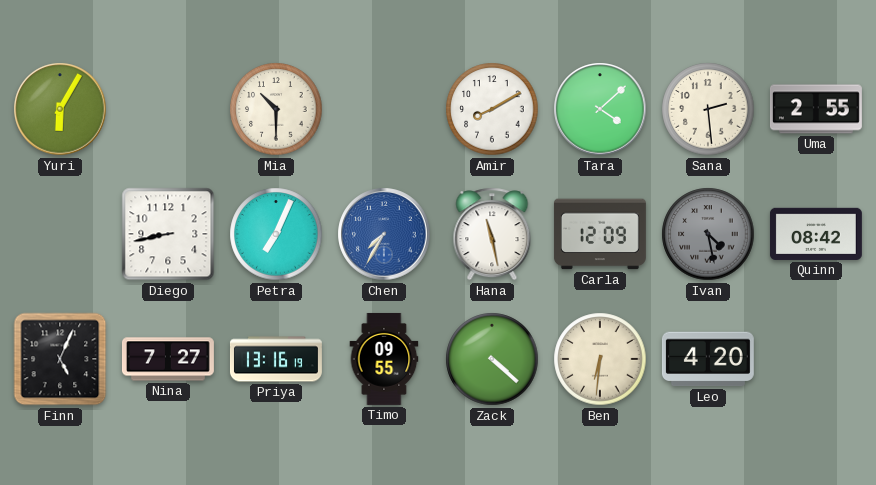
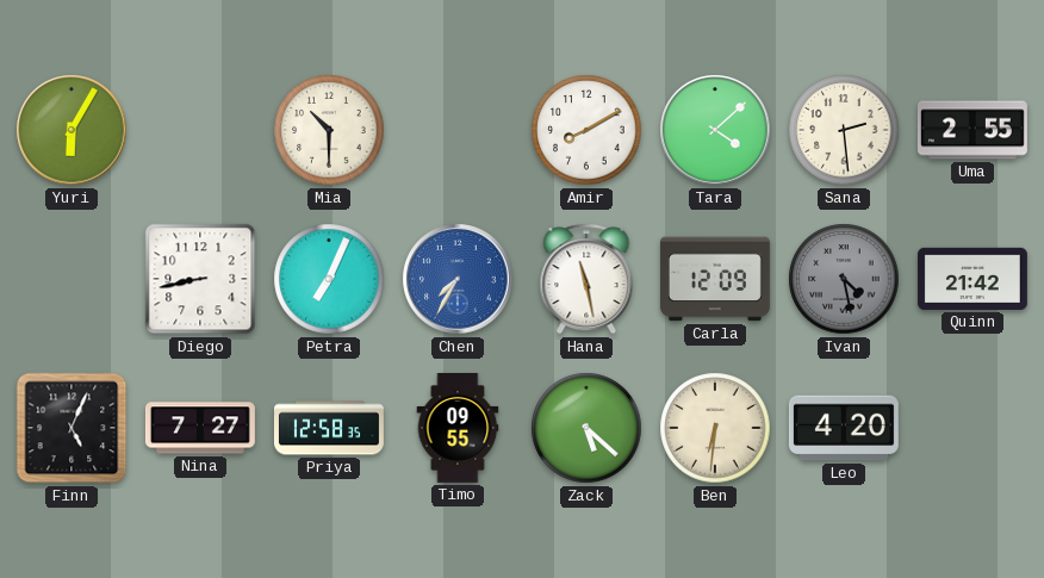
Quinn: 08:42 -> 21:42
Priya: 13:16 -> 12:58
Zack: 4:22 -> 5:22
